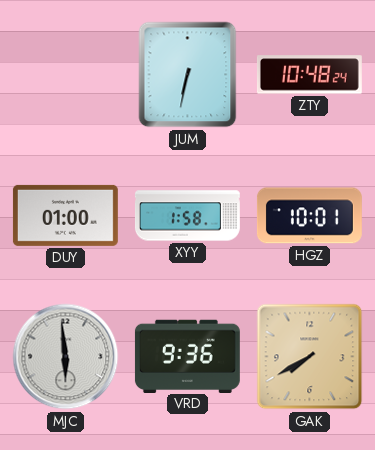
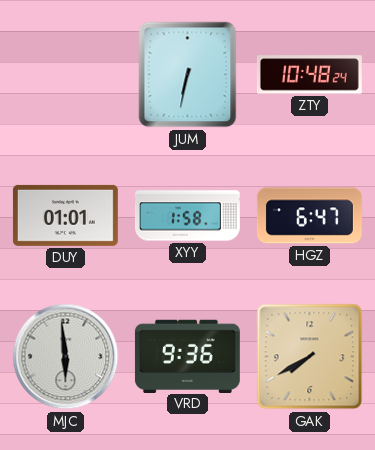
DUY: 01:00 -> 01:01
HGZ: 10:01 -> 6:47
